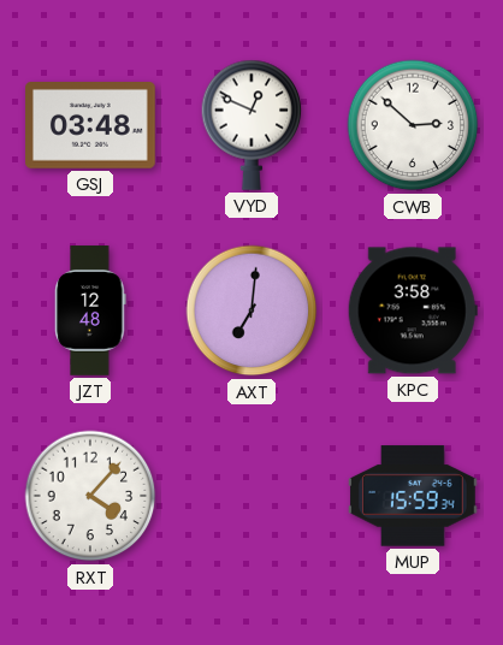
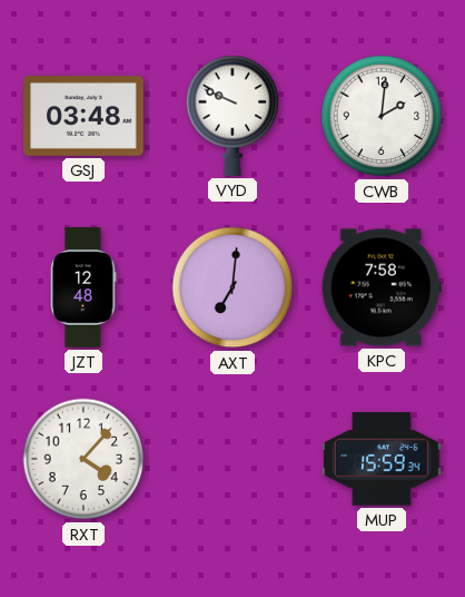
VYD: 12:49 -> 9:49
CWB: 2:52 -> 2:01
KPC: 3:58 -> 7:58
